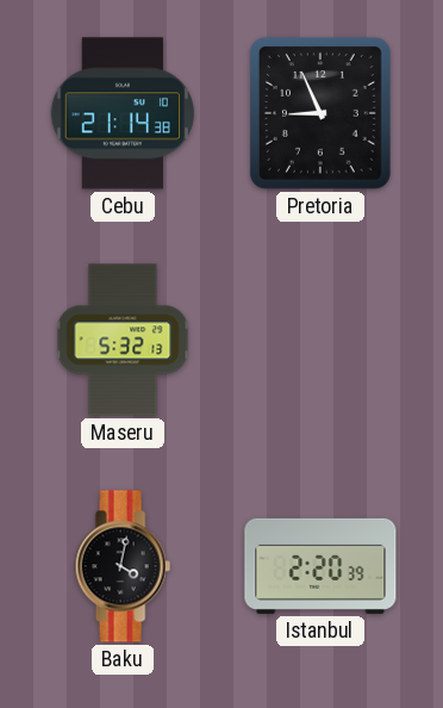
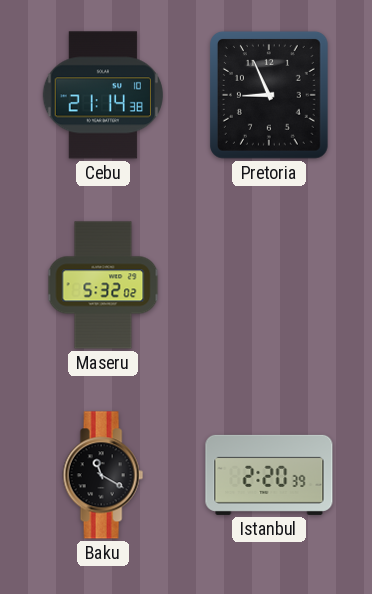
Maseru: 5:32:13 -> 5:32:02
Baku: 4:02 -> 11:20
